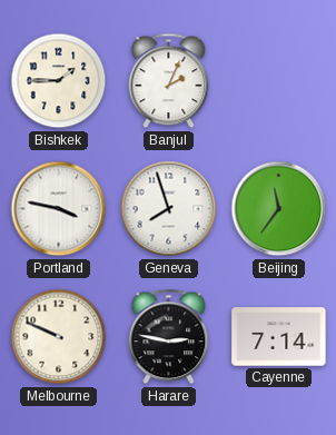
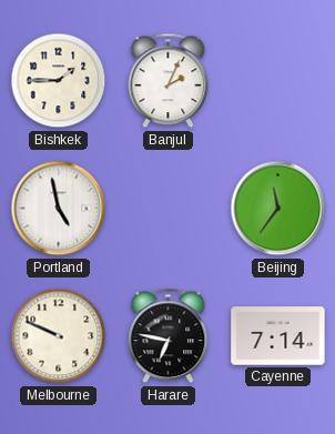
Portland: 3:47 -> 4:58
Geneva: 7:57 -> none
Harare: 2:47 -> 6:47
